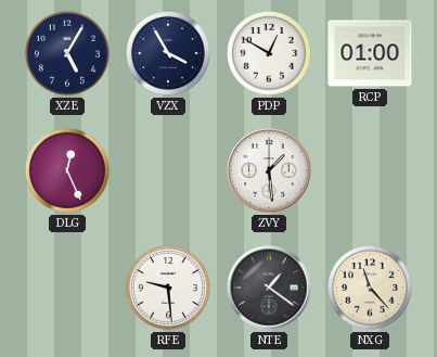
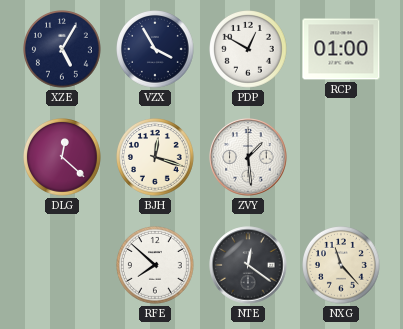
DLG: 12:26 -> 12:22
BJH: none -> 12:18
RFE: 9:29 -> 7:52
NTE: 1:21 -> 12:21
